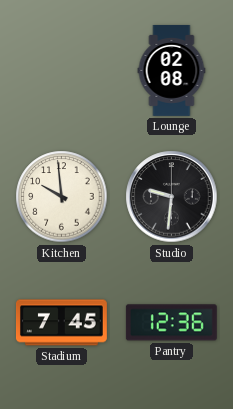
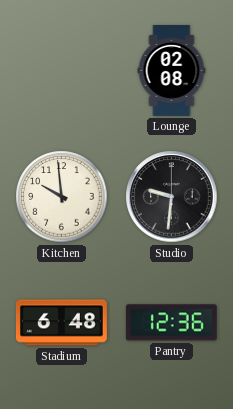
Stadium: 7:45 -> 6:48
